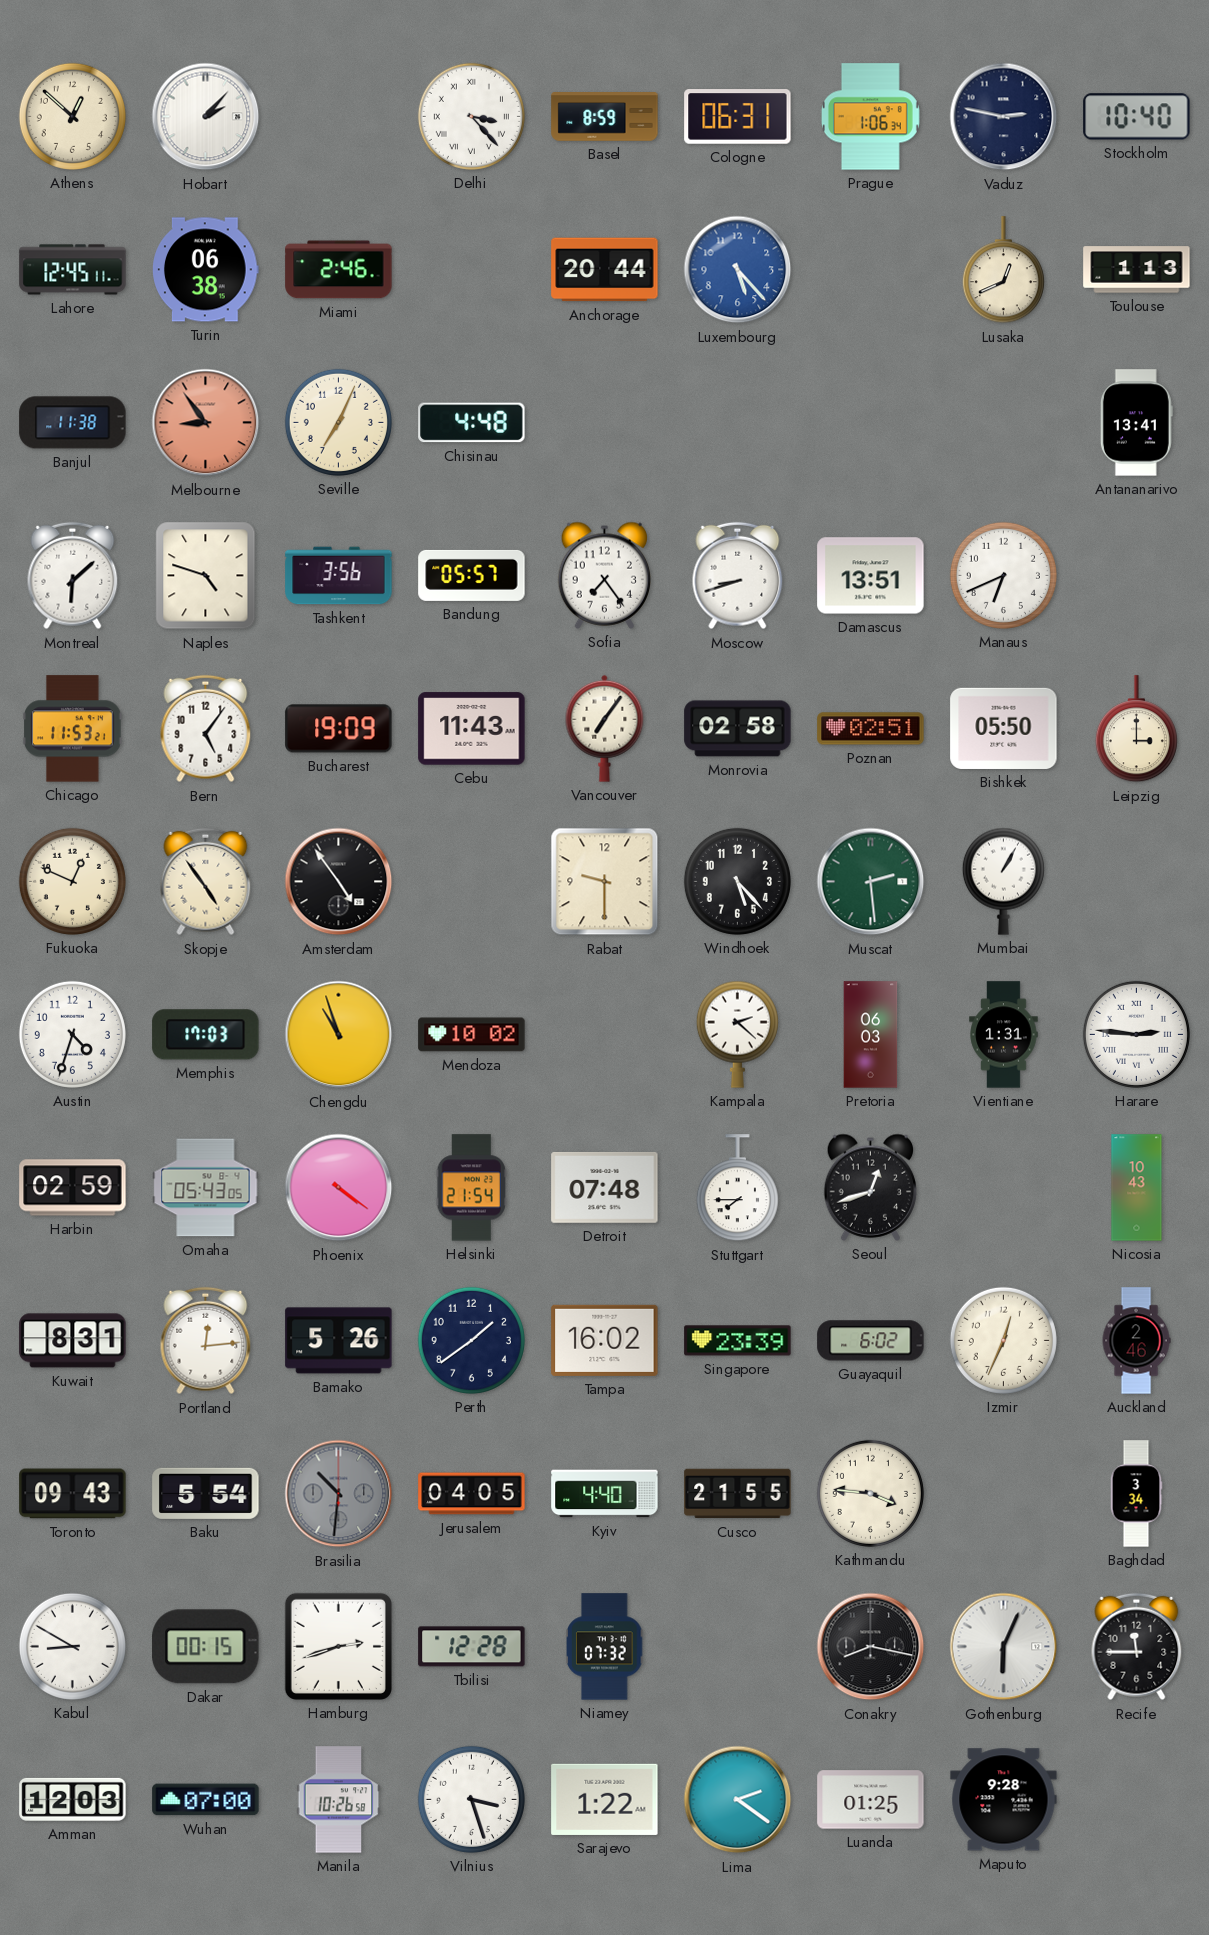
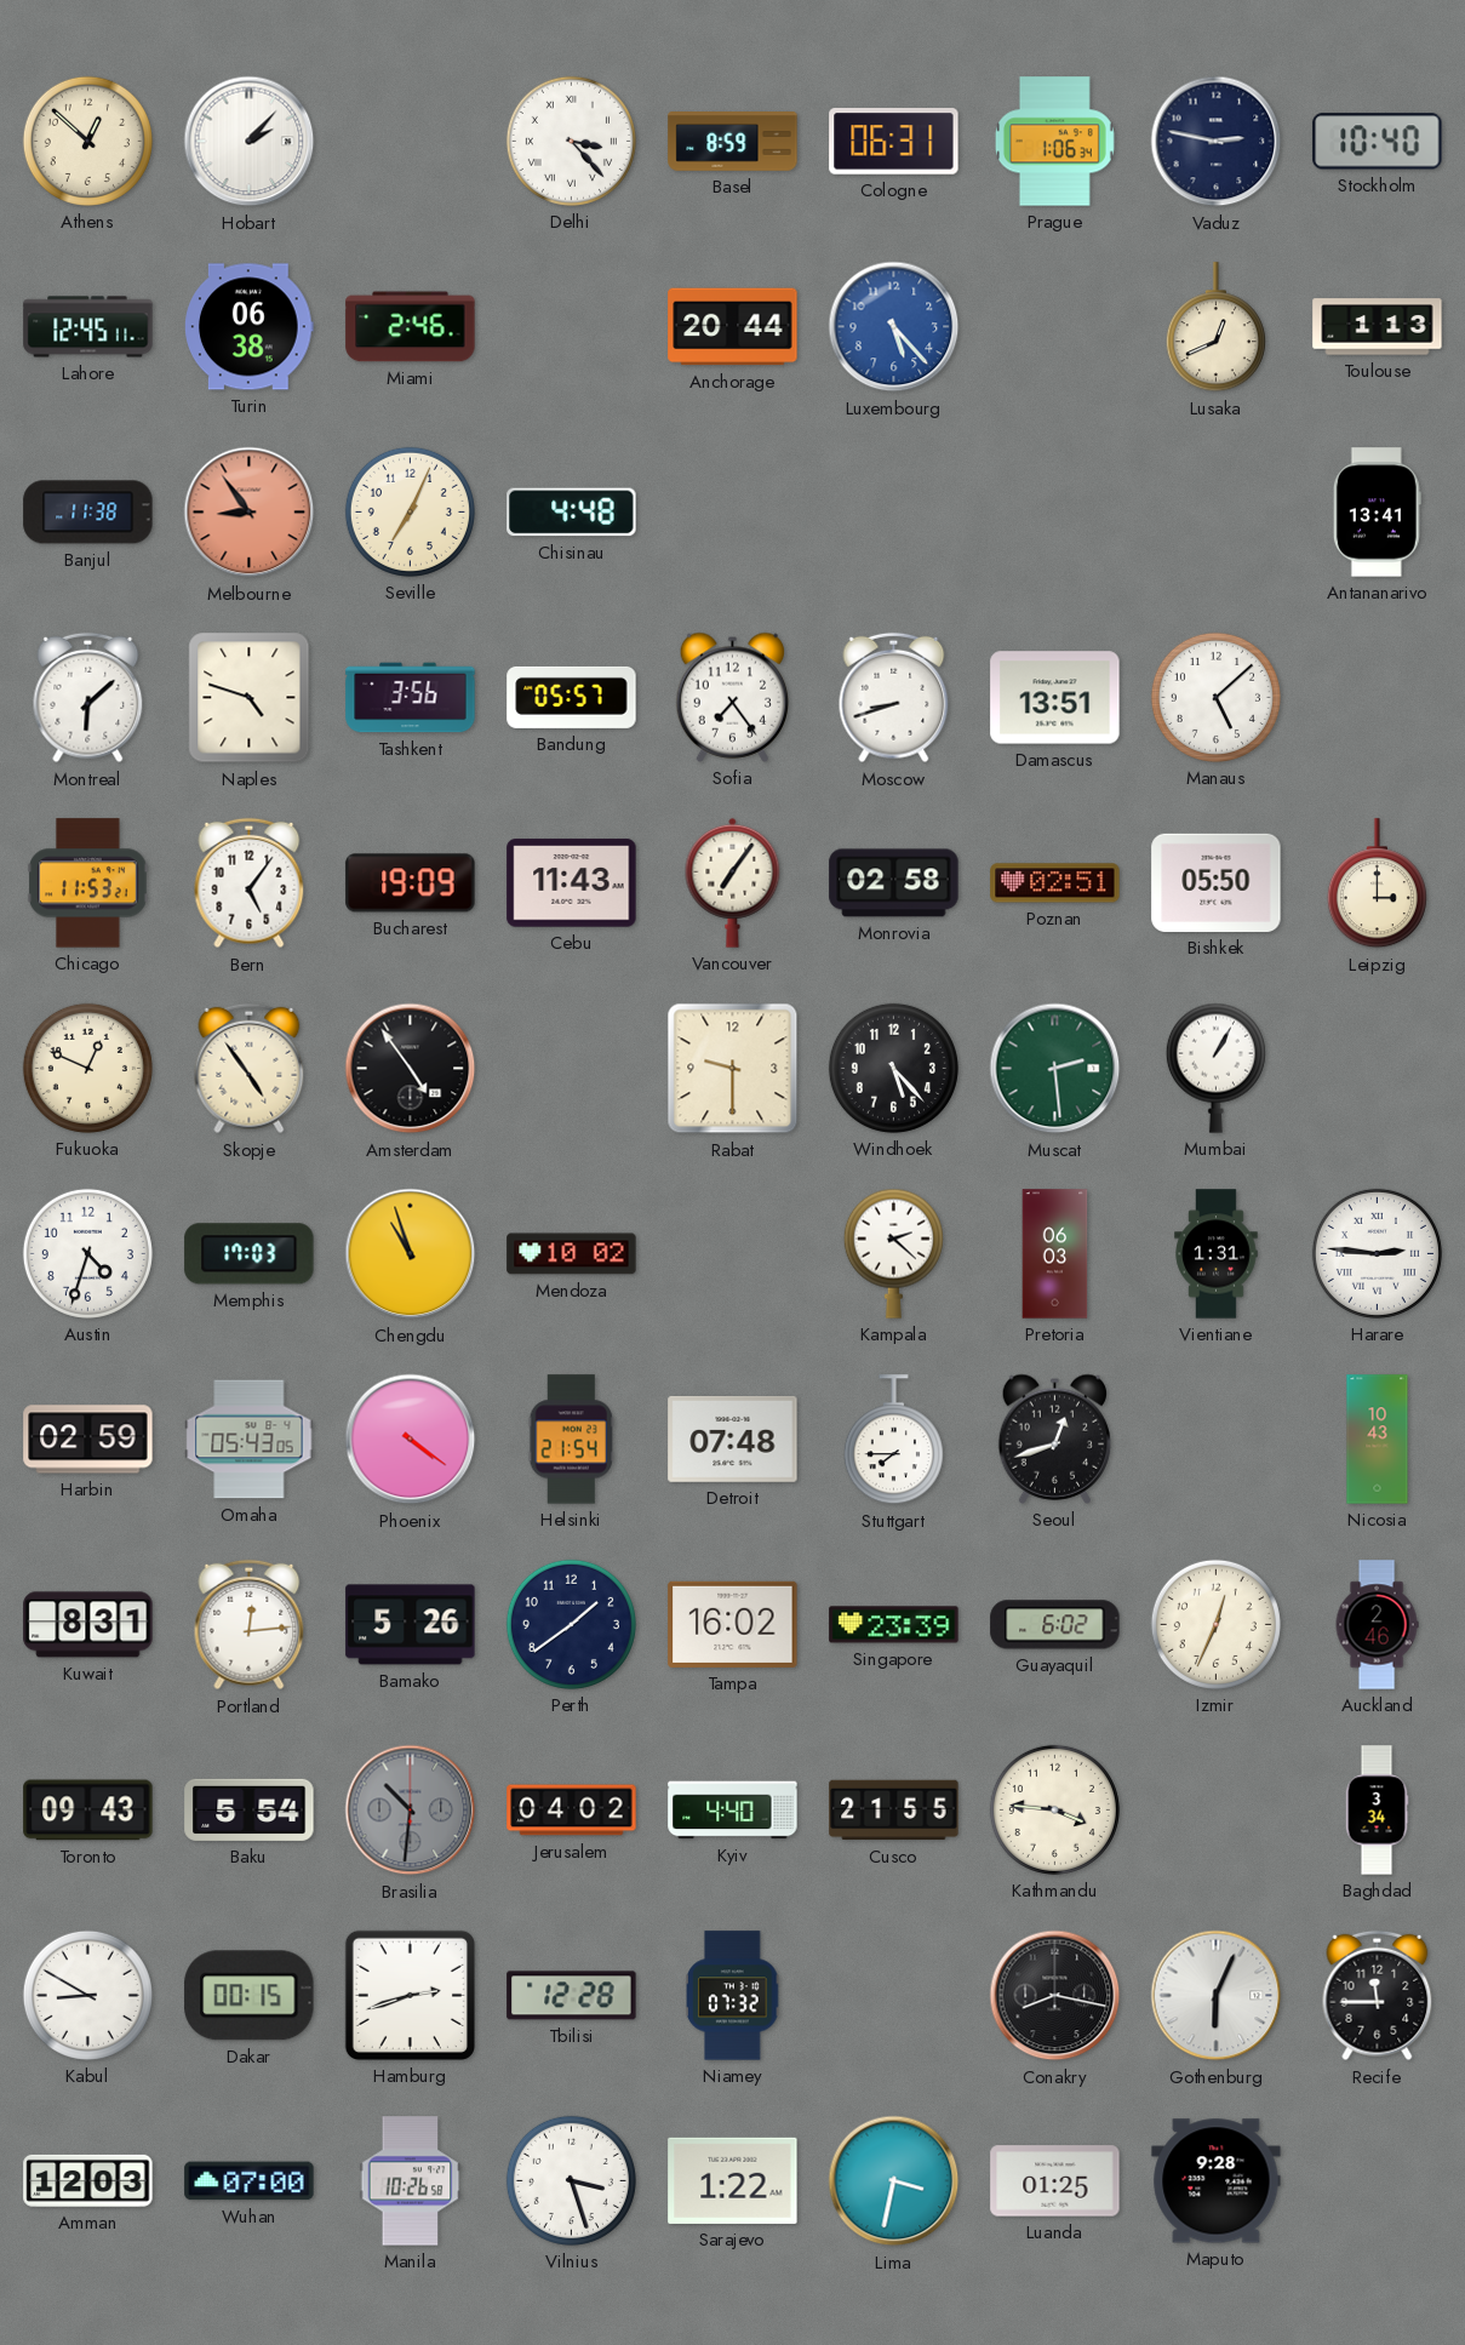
Manaus: 6:41 -> 5:08
Jerusalem: 04:05 -> 04:02
Lima: 2:21 -> 3:32
